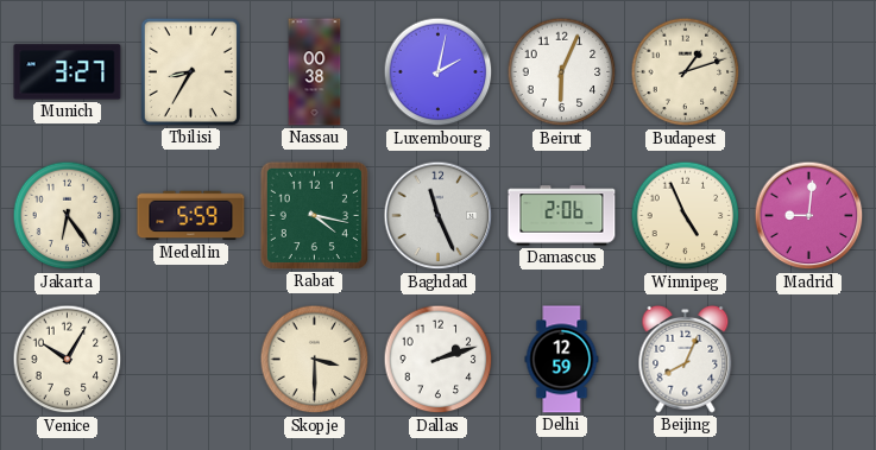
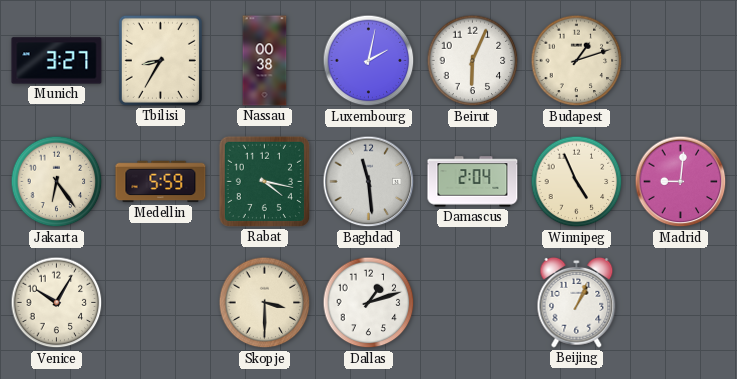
Baghdad: 11:26 -> 11:29
Damascus: 2:06 -> 2:04
Dallas: 2:12 -> 1:12
Delhi: 12:59 -> none
Beijing: 8:04 -> 1:04
